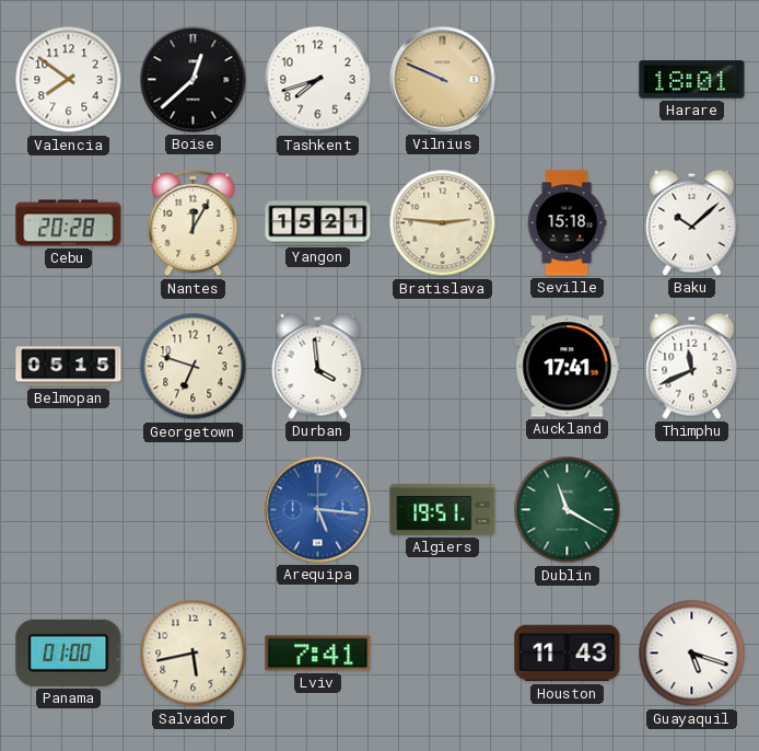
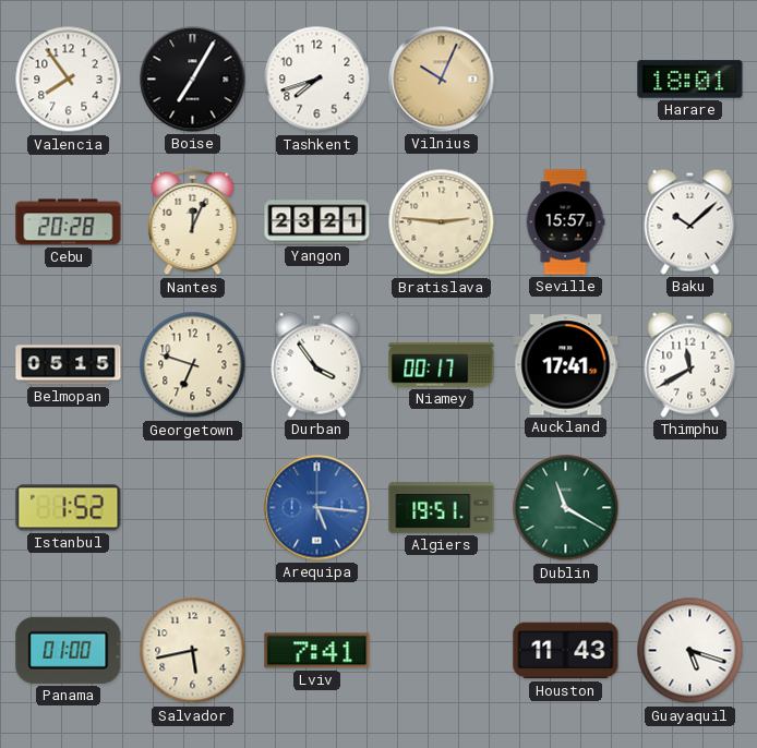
Valencia: 7:51 -> 7:54
Boise: 12:38 -> 7:05
Vilnius: 9:49 -> 10:04
Nantes: 12:05 -> 12:04
Yangon: 15:21 -> 23:21
Seville: 15:18 -> 15:57
Durban: 3:59 -> 3:54
Niamey: none -> 00:17
Thimphu: 11:41 -> 11:40
Istanbul: none -> 1:52
